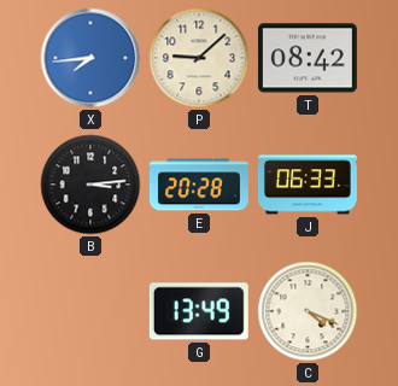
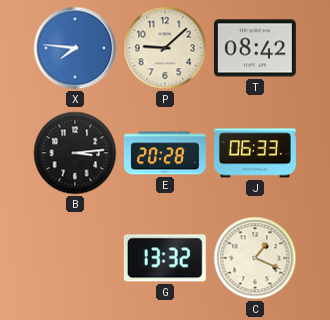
X: 7:44 -> 7:46
G: 13:49 -> 13:32
C: 4:19 -> 1:19
